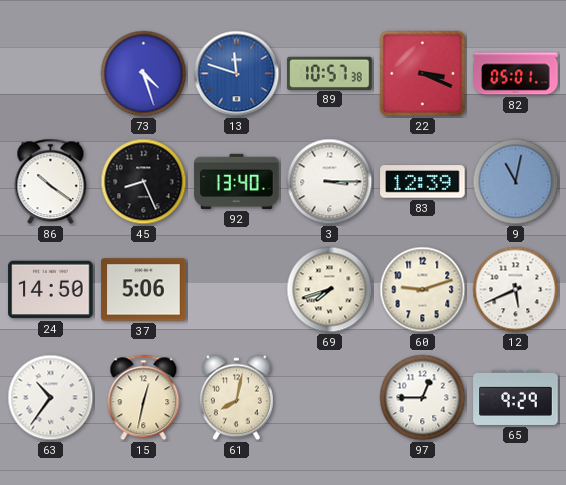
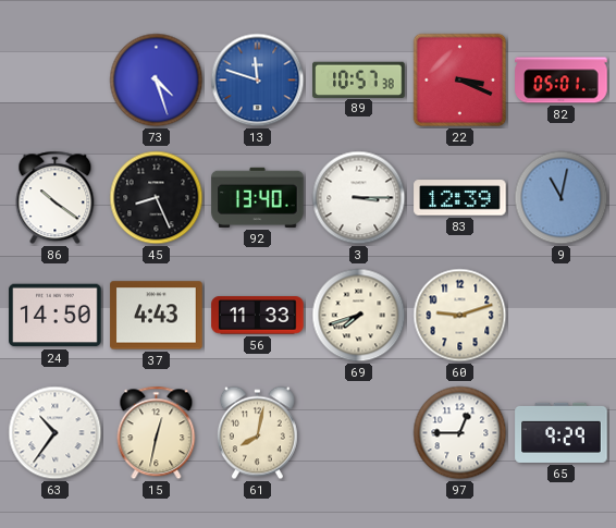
37: 5:06 -> 4:43
56: none -> 11:33
12: 5:41 -> none
